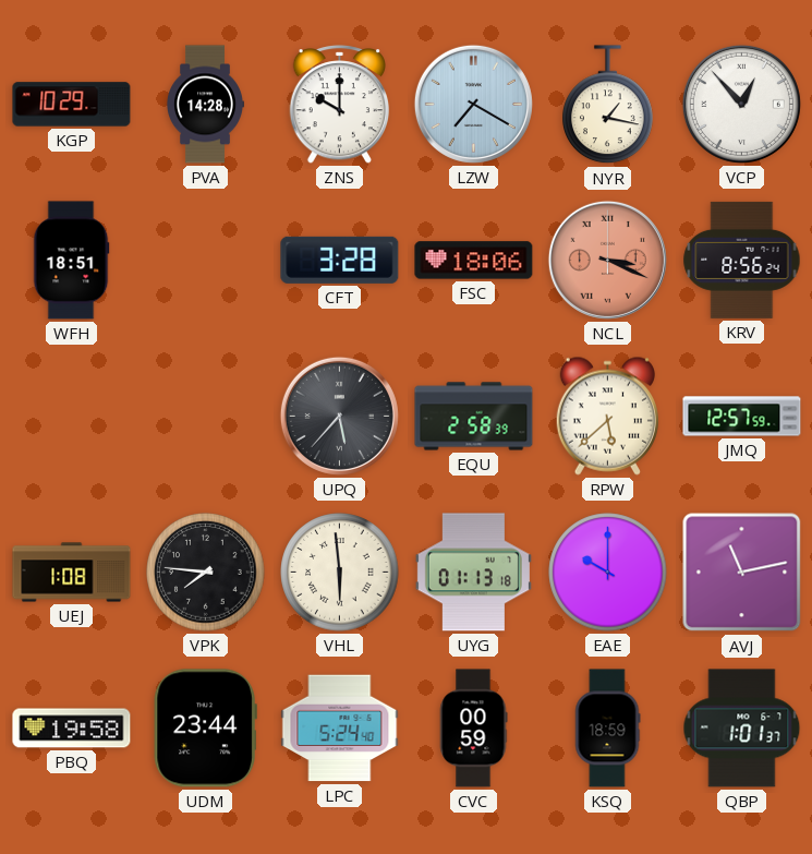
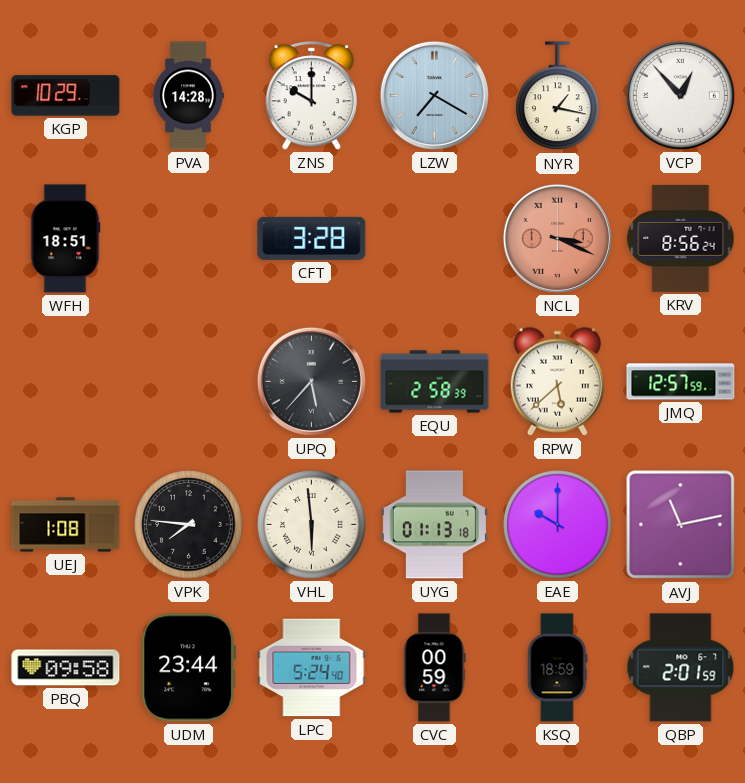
FSC: 18:06 -> none
PBQ: 19:58 -> 09:58
QBP: 1:01 -> 2:01
